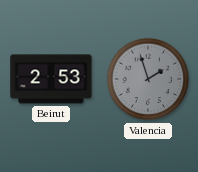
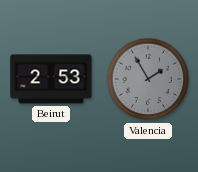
Valencia: 1:57 -> 1:55
